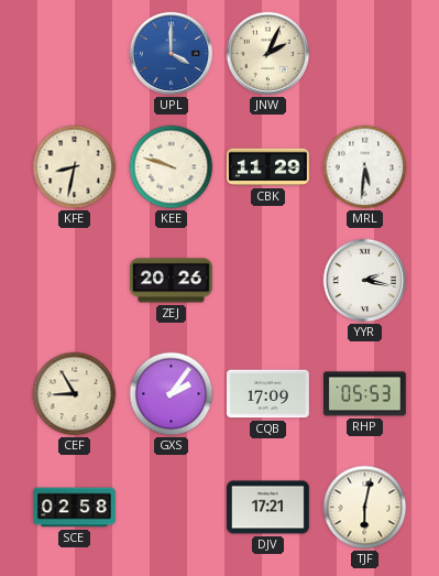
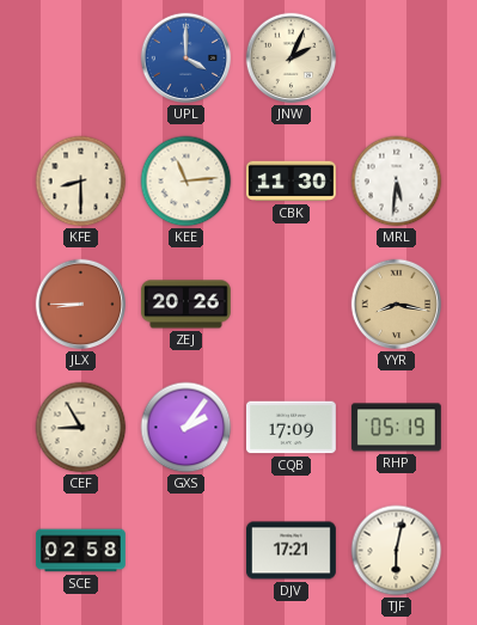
KFE: 8:32 -> 8:30
KEE: 9:48 -> 11:14
CBK: 11:29 -> 11:30
JLX: none -> 8:45
YYR: 2:17 -> 8:17
YYR dial: white -> champagne
RHP: 05:53 -> 05:19
